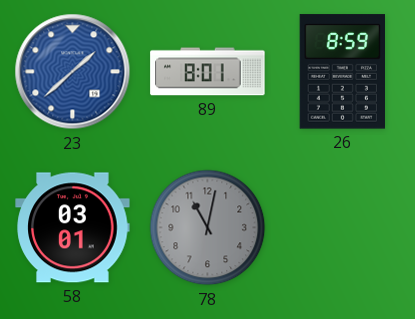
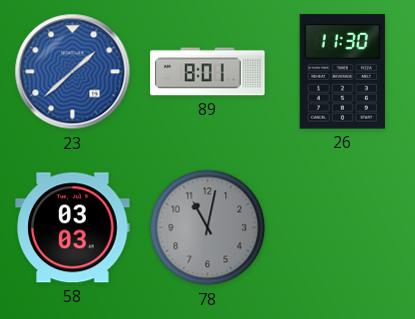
26: 8:59 -> 11:30
58: 03:01 -> 03:03
